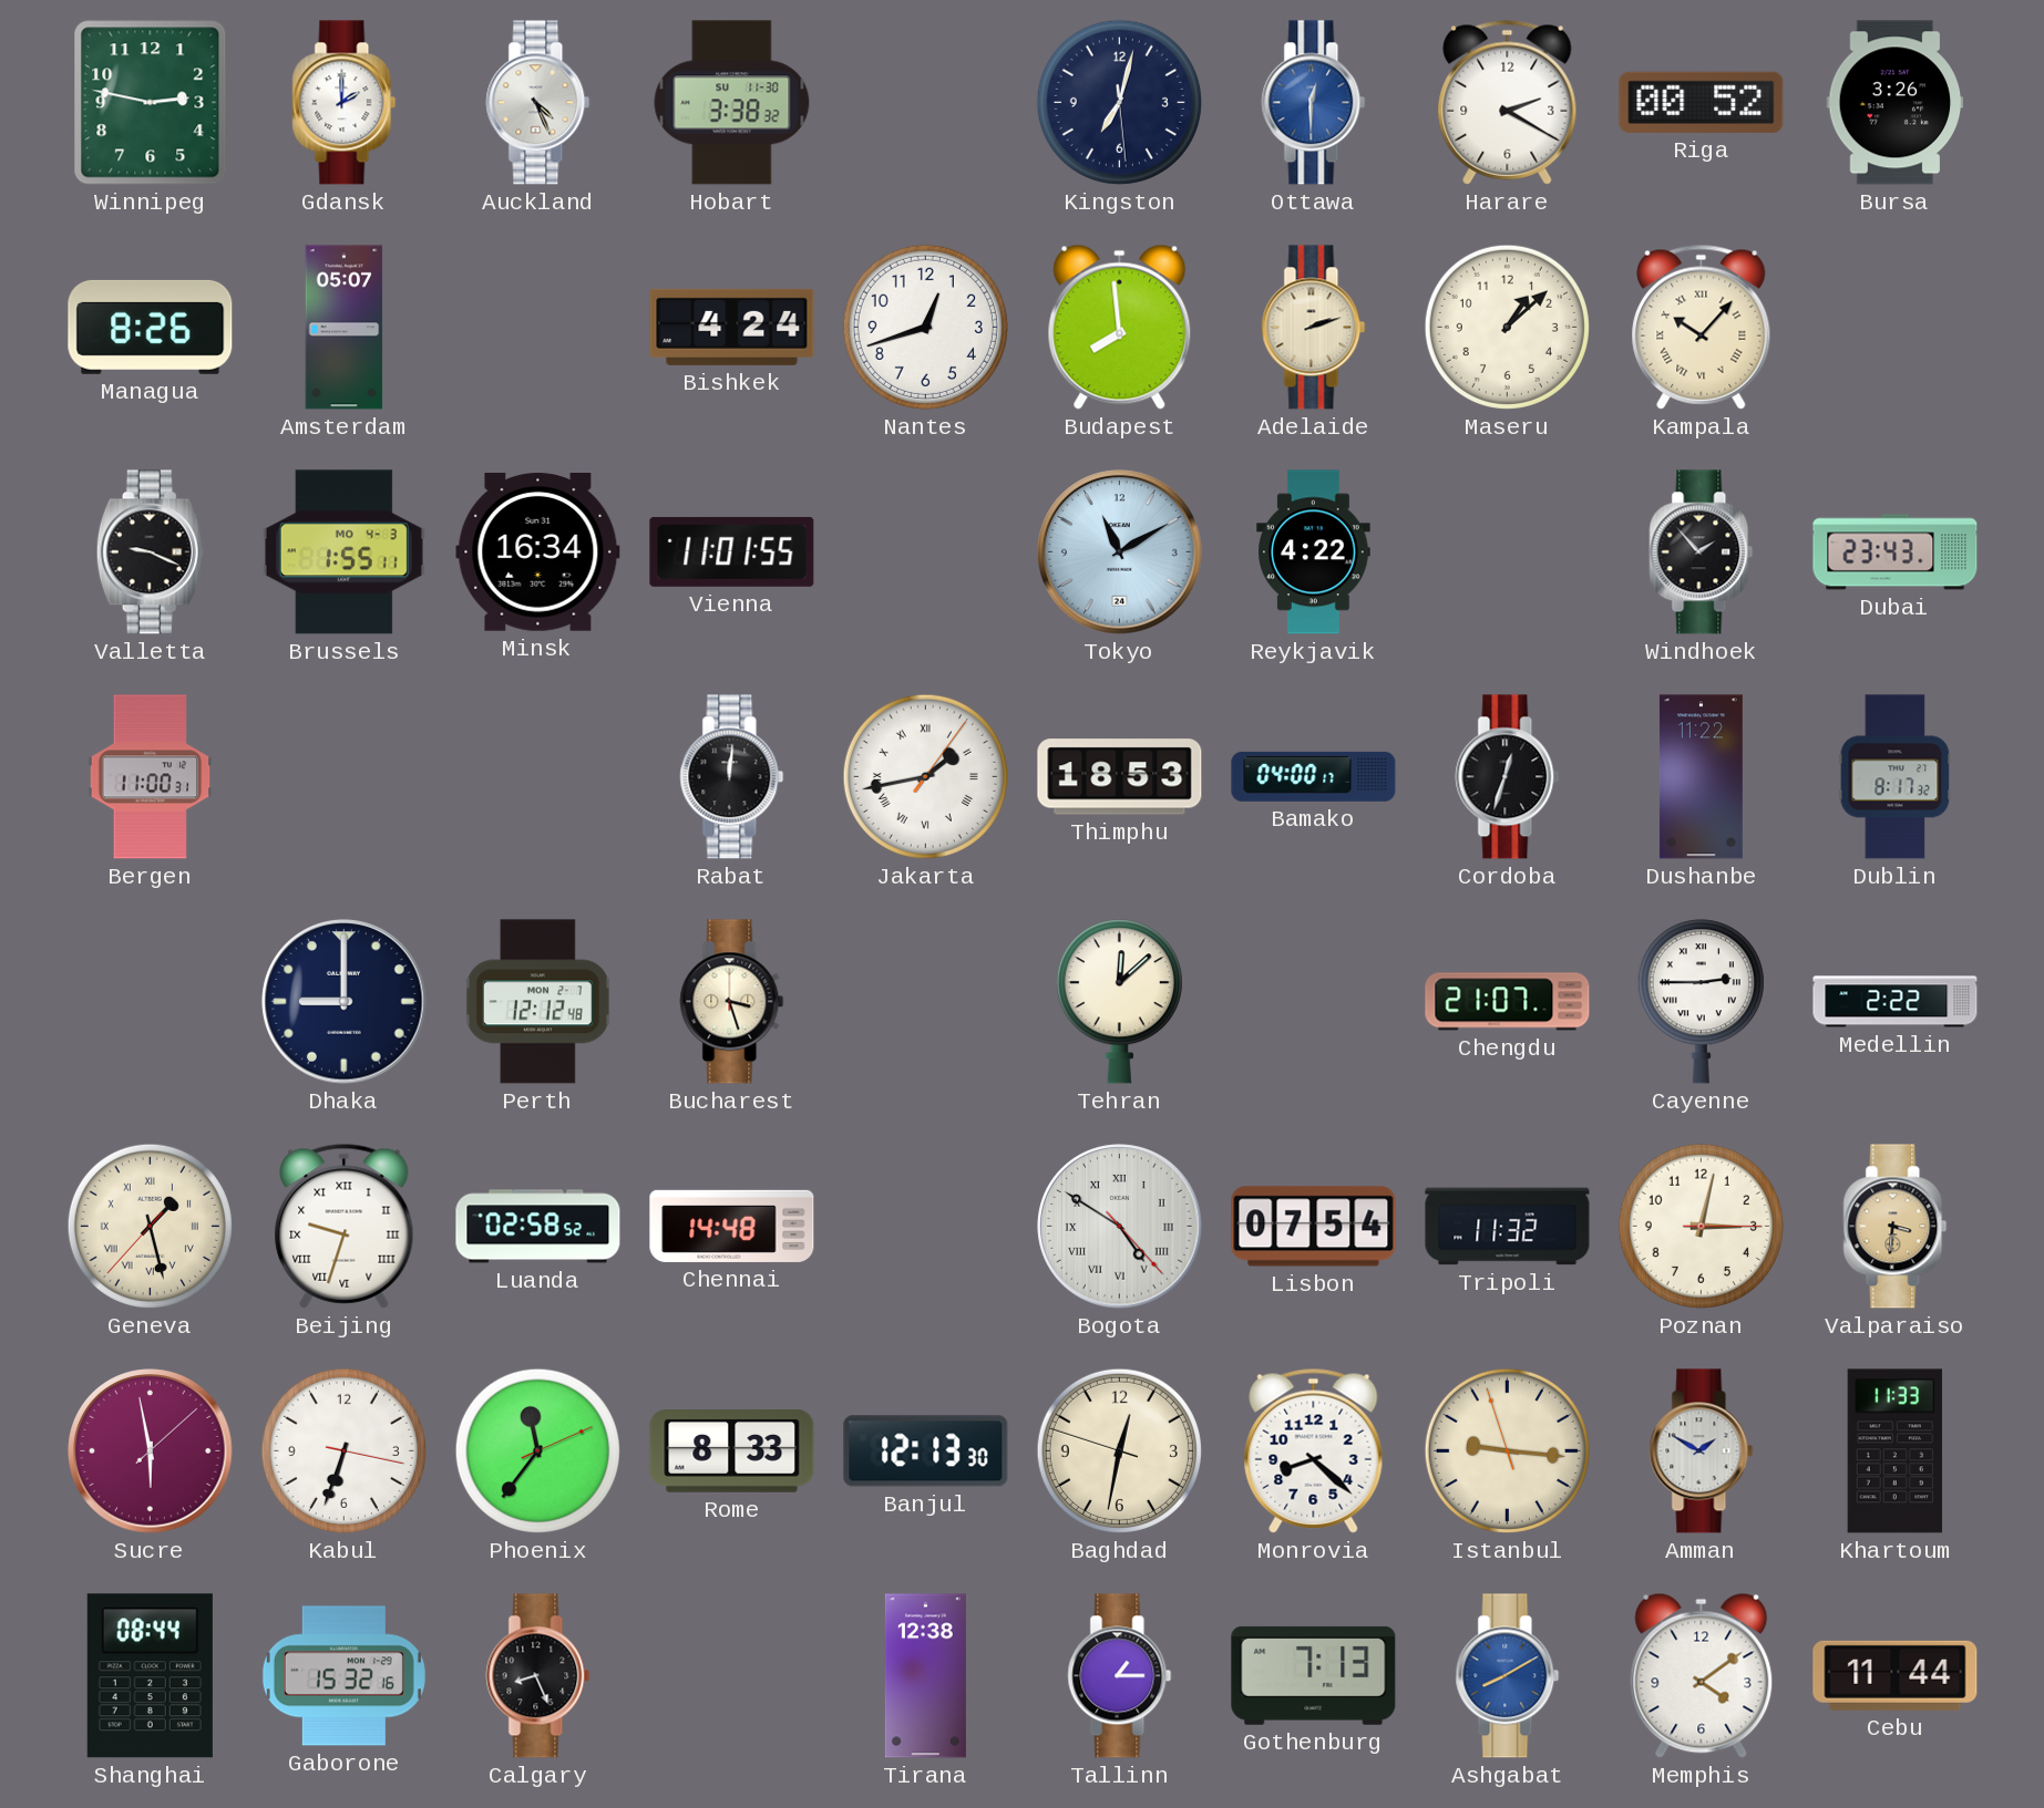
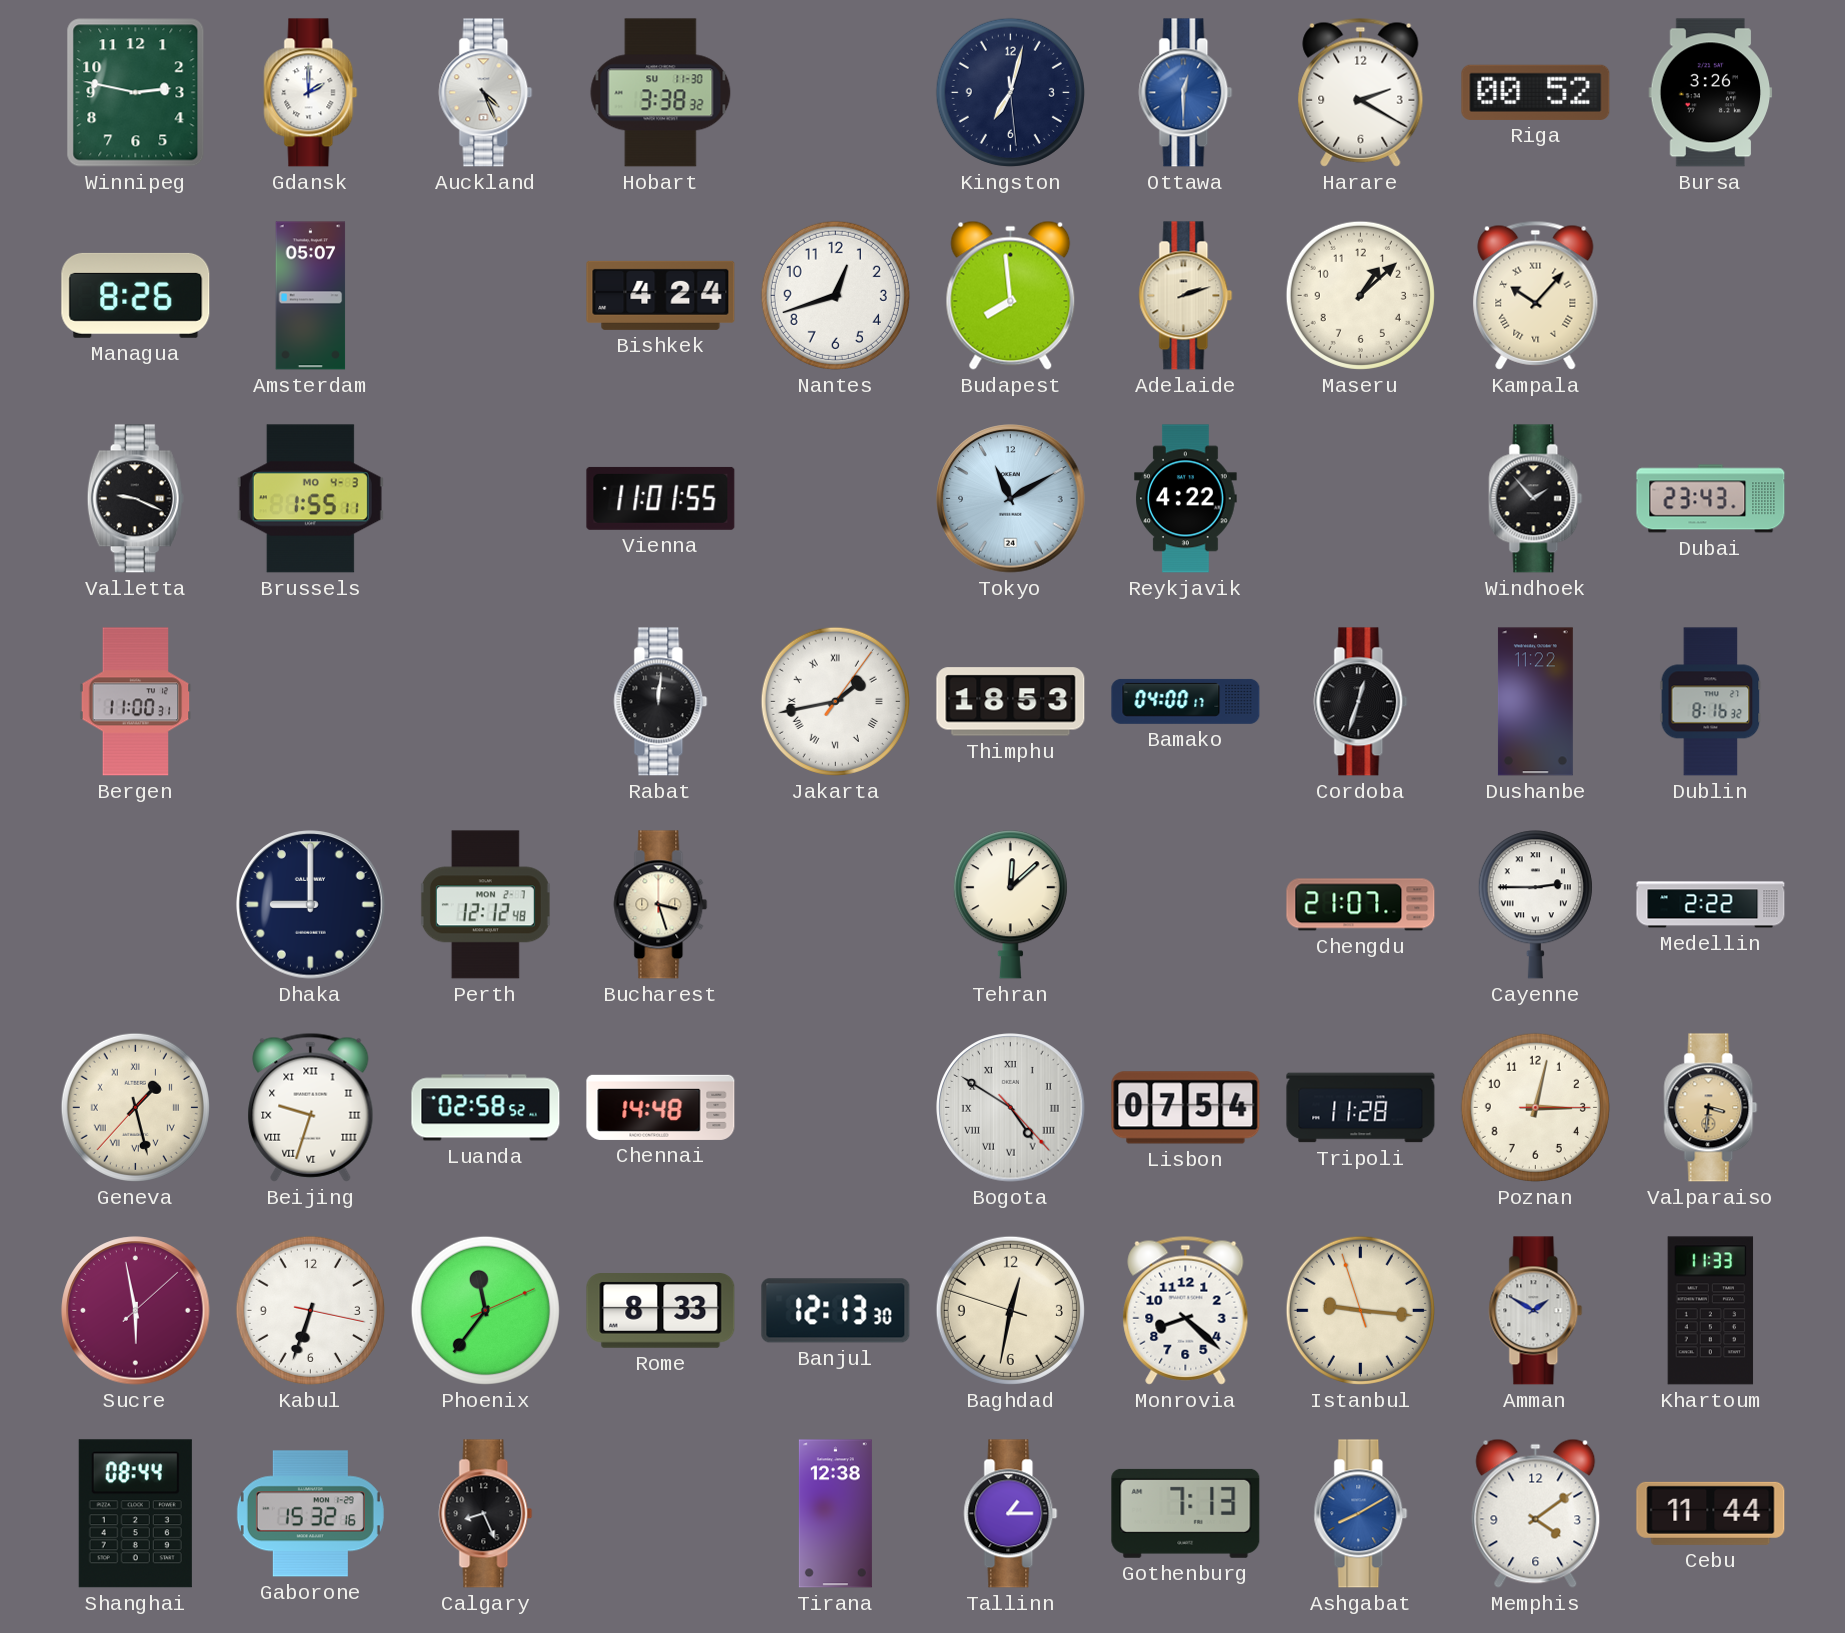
Minsk: 16:34 -> none
Dublin: 8:17 -> 8:16
Tripoli: 11:32 -> 11:28
